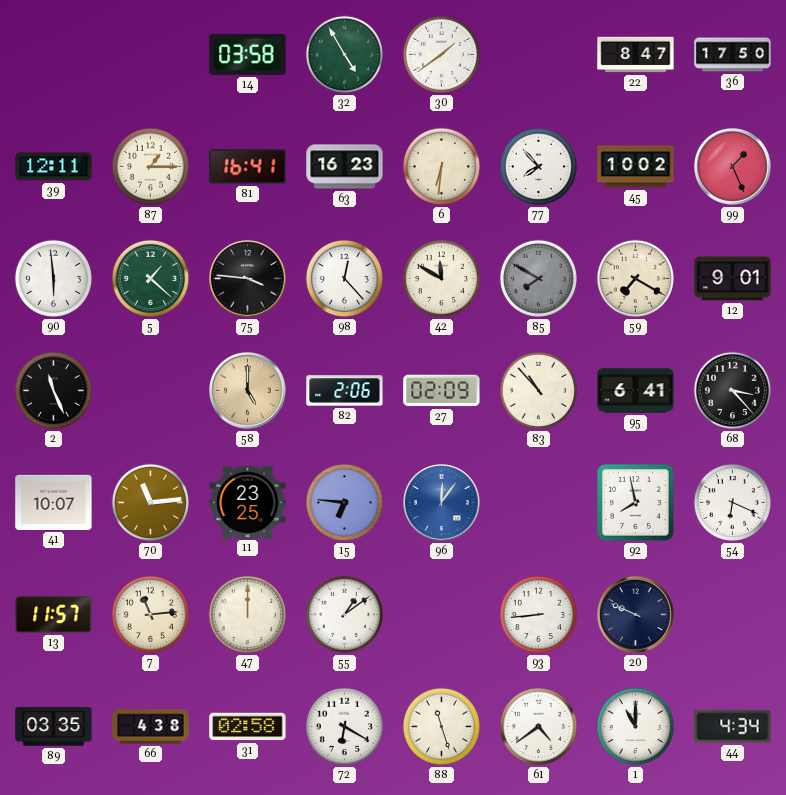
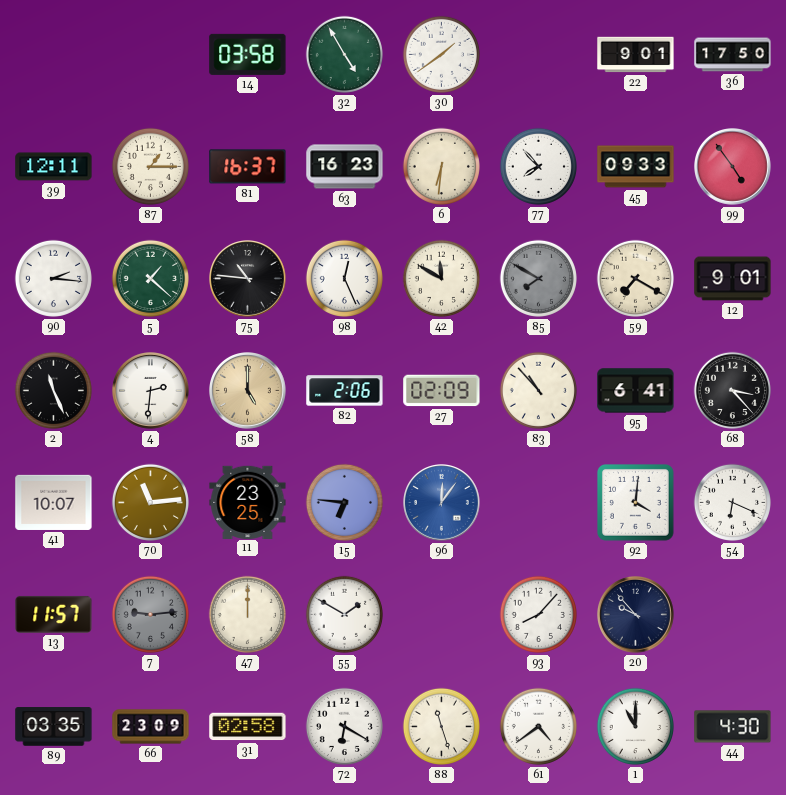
22: 8:47 -> 9:01
81: 16:41 -> 16:37
45: 10:02 -> 09:33
99: 1:26 -> 4:54
90: 5:59 -> 2:16
75: 3:46 -> 10:46
98: 12:23 -> 12:26
4: none -> 2:31
92: 7:58 -> 4:01
7: 11:14 -> 9:14
7 dial: cream -> grey
55: 1:09 -> 1:50
93: 8:44 -> 8:07
20: 9:49 -> 9:53
66: 4:38 -> 23:09
44: 4:34 -> 4:30
